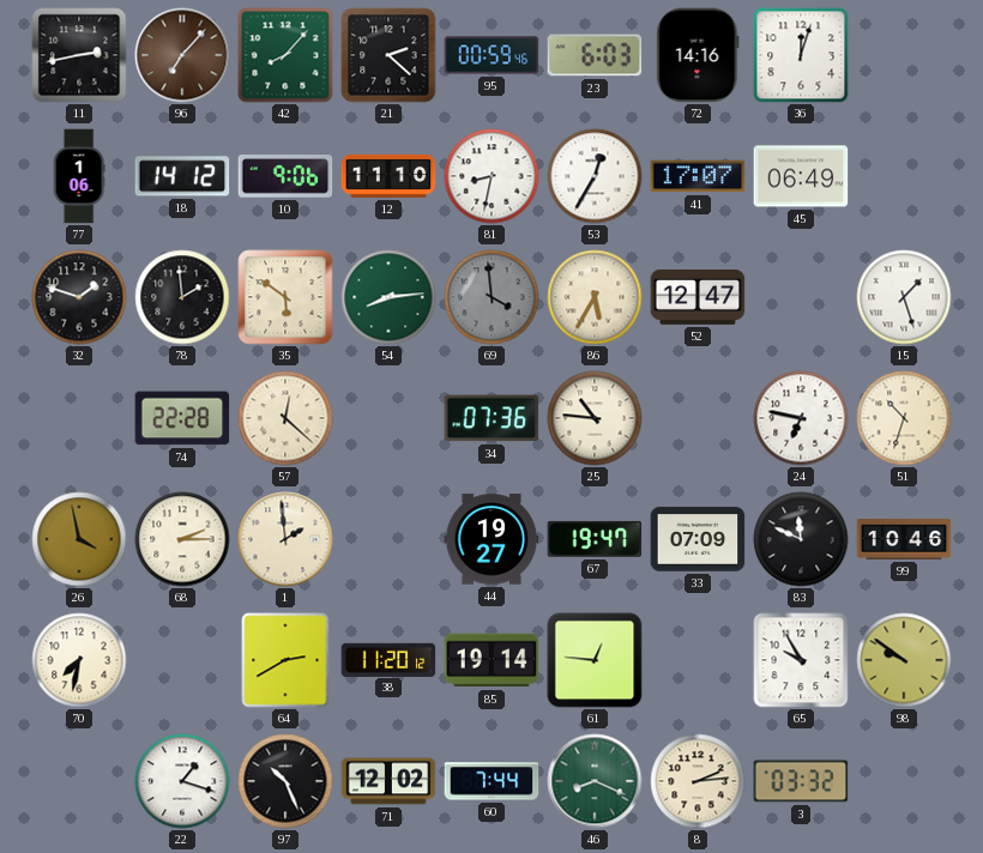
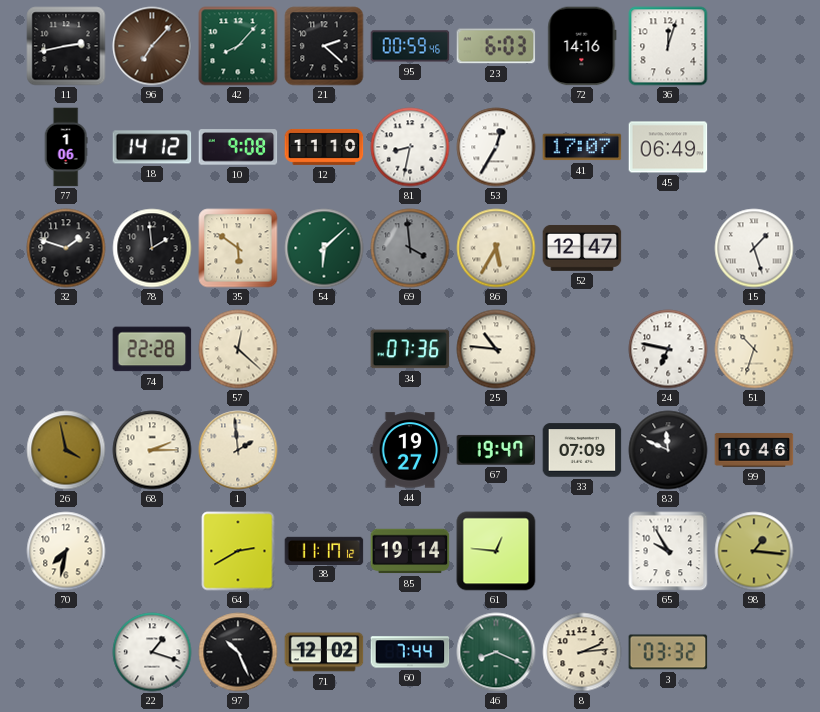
10: 9:06 -> 9:08
54: 8:14 -> 6:08
38: 11:20 -> 11:17
98: 9:51 -> 1:16
